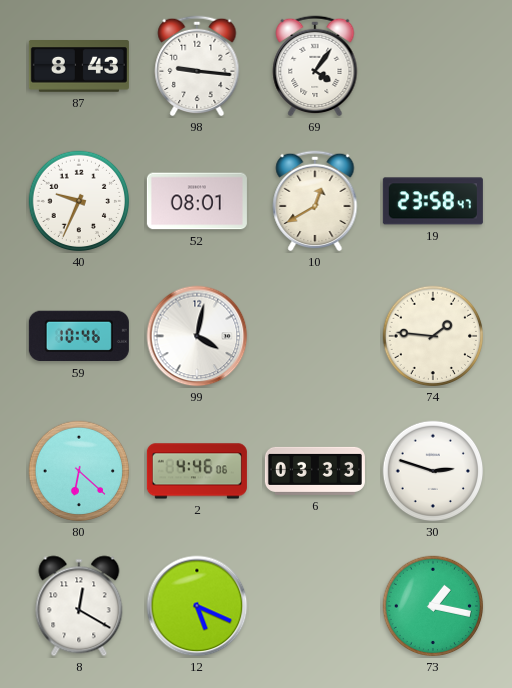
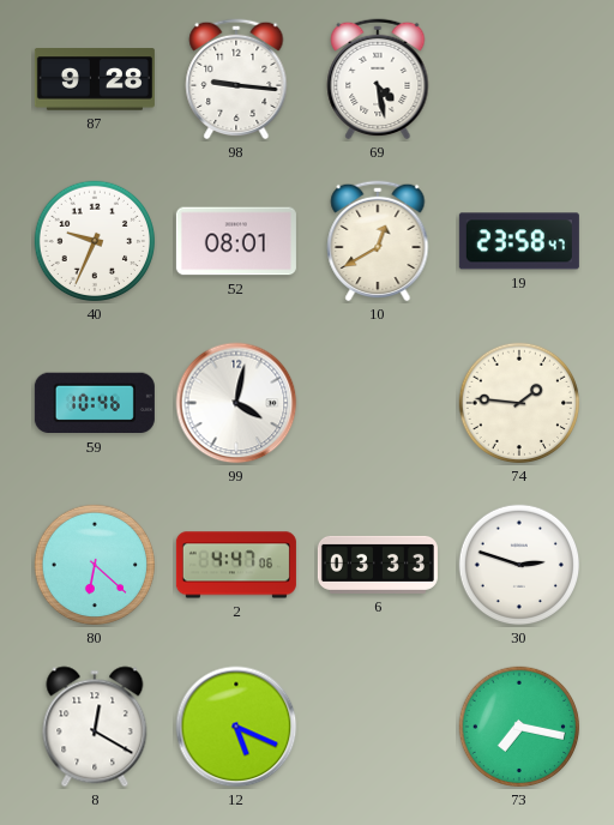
87: 8:43 -> 9:28
69: 4:06 -> 4:28
2: 4:46 -> 4:47
73: 1:17 -> 7:17
